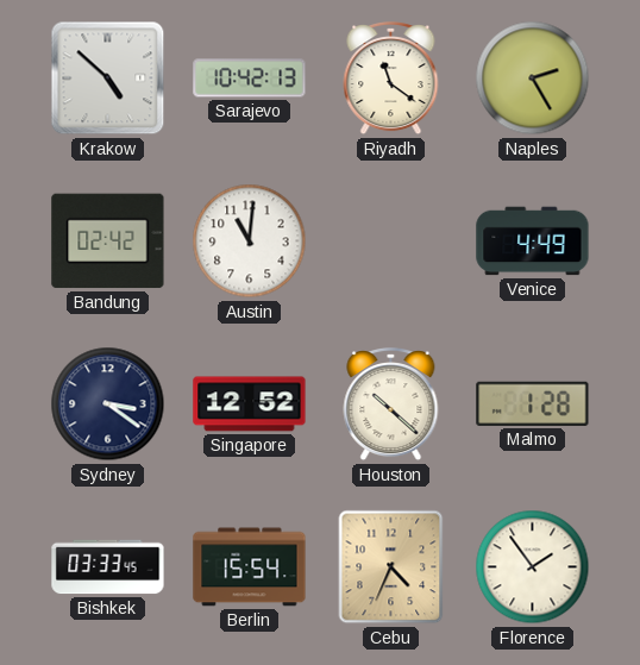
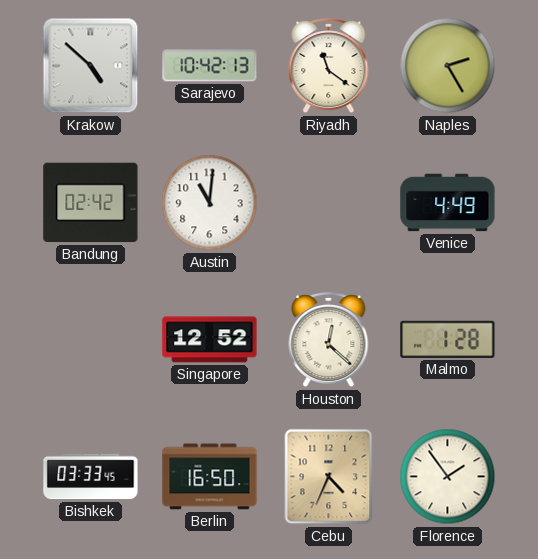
Sydney: 3:21 -> none
Houston: 10:22 -> 12:22
Berlin: 15:54 -> 16:50
